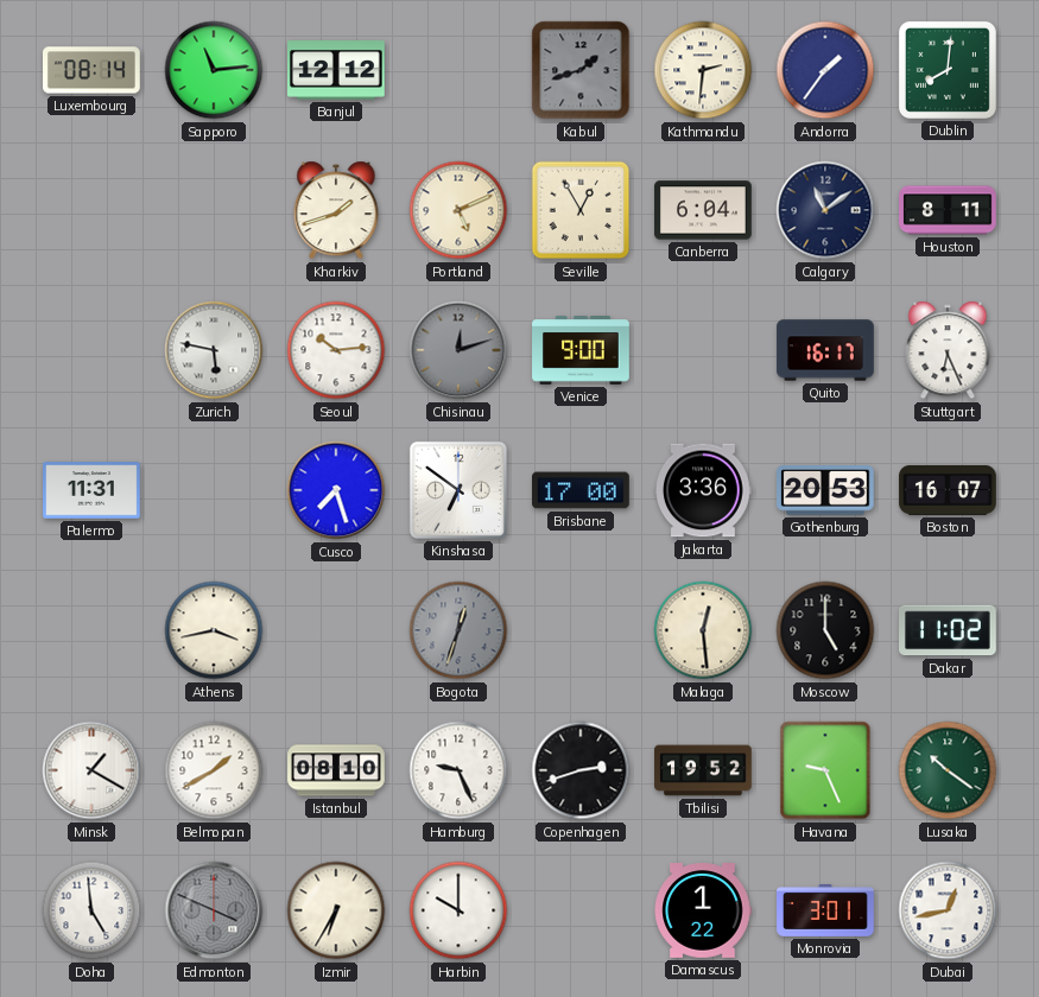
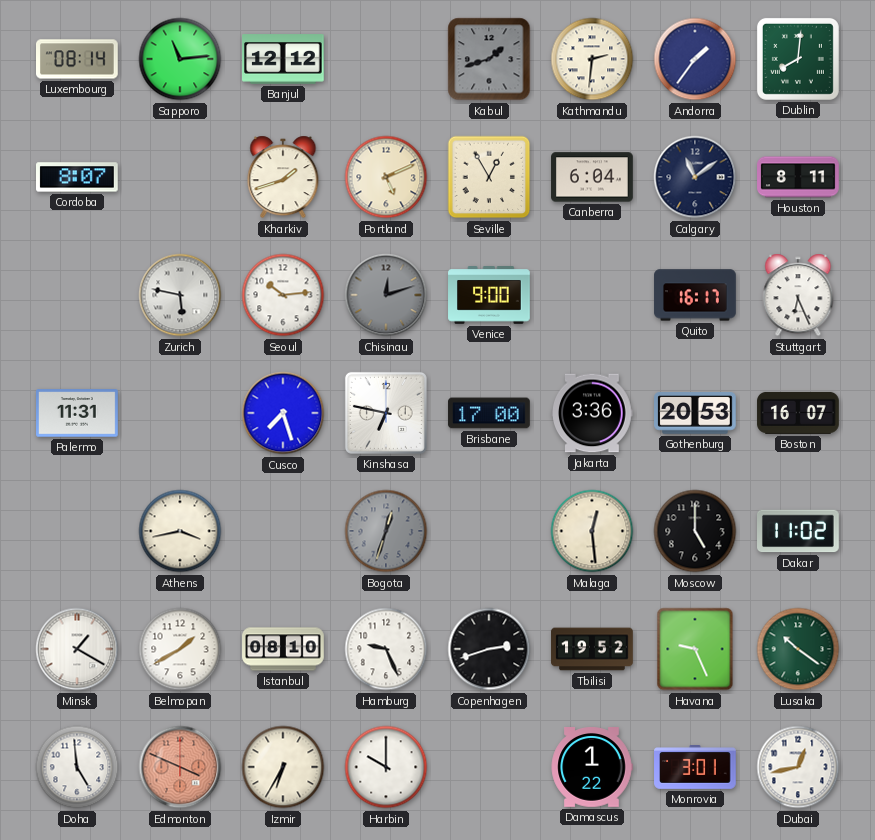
Cordoba: none -> 8:07
Kinshasa: 6:51 -> 6:47
Edmonton dial: grey -> salmon
